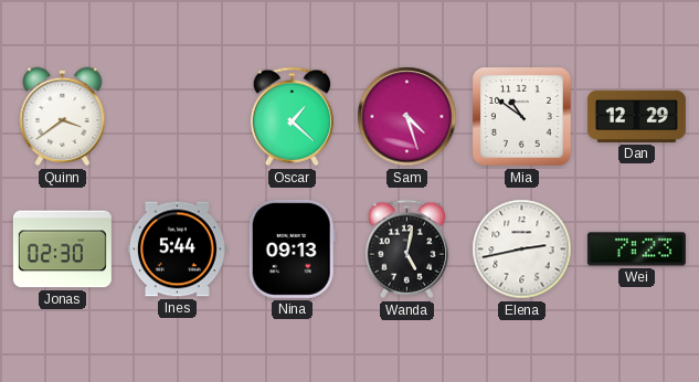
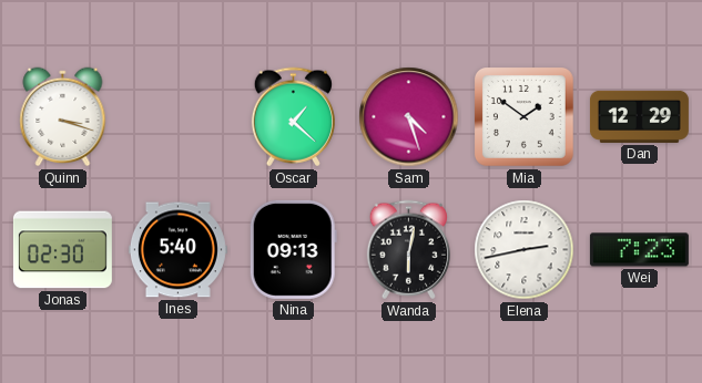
Quinn: 3:39 -> 3:18
Mia: 10:51 -> 1:51
Ines: 5:44 -> 5:40
Wanda: 5:02 -> 6:02
